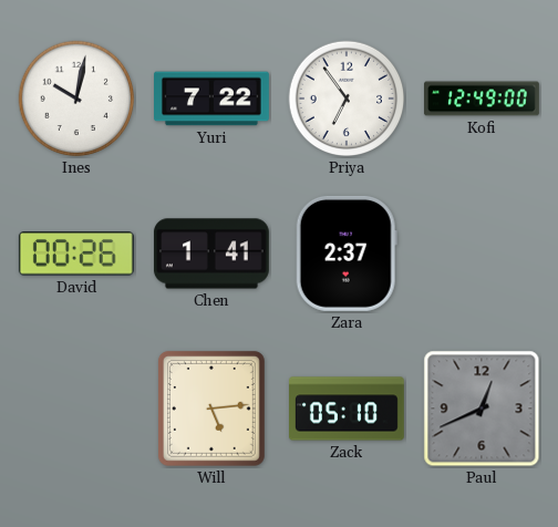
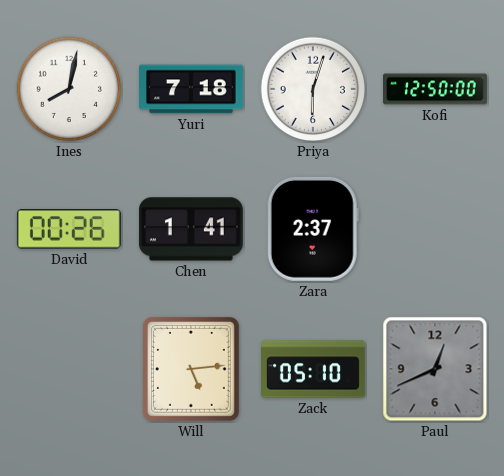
Ines: 10:02 -> 8:02
Yuri: 7:22 -> 7:18
Priya: 6:54 -> 6:03
Kofi: 12:49 -> 12:50
